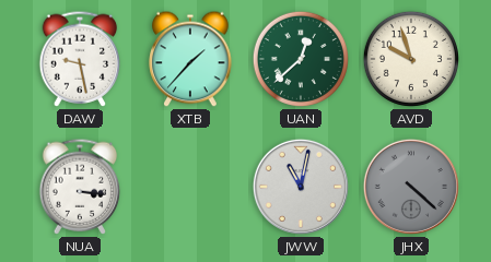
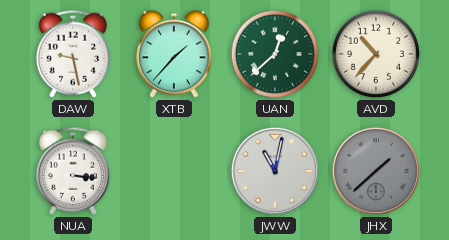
AVD: 9:57 -> 10:37
JHX: 4:22 -> 1:38
